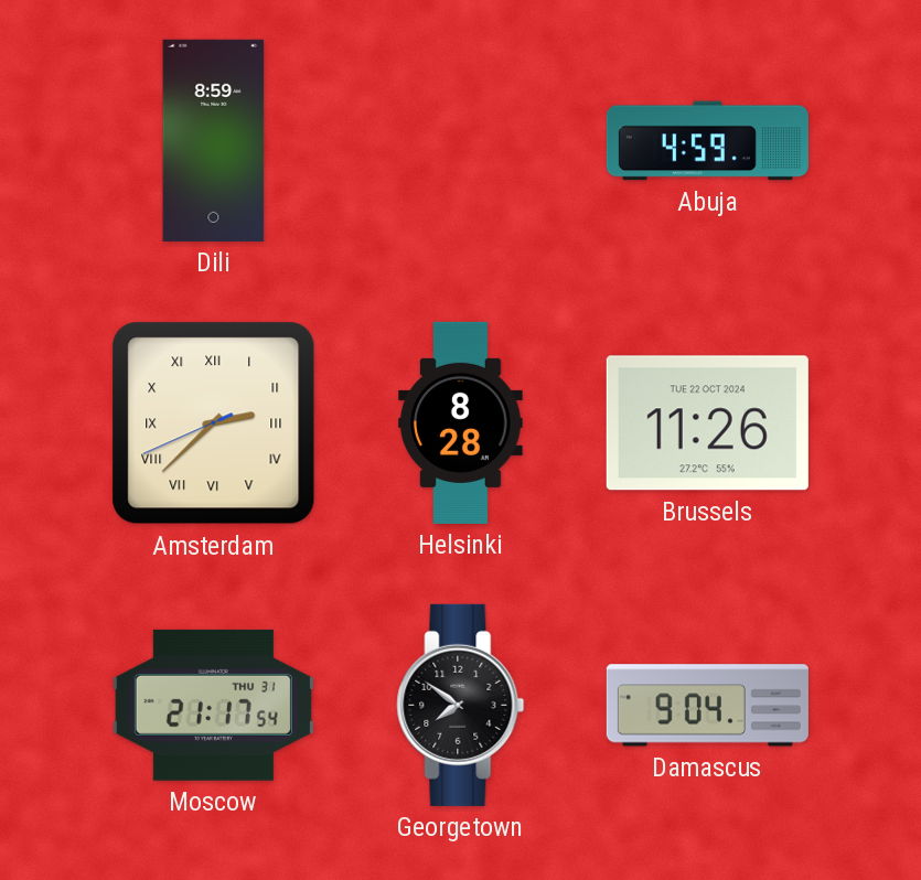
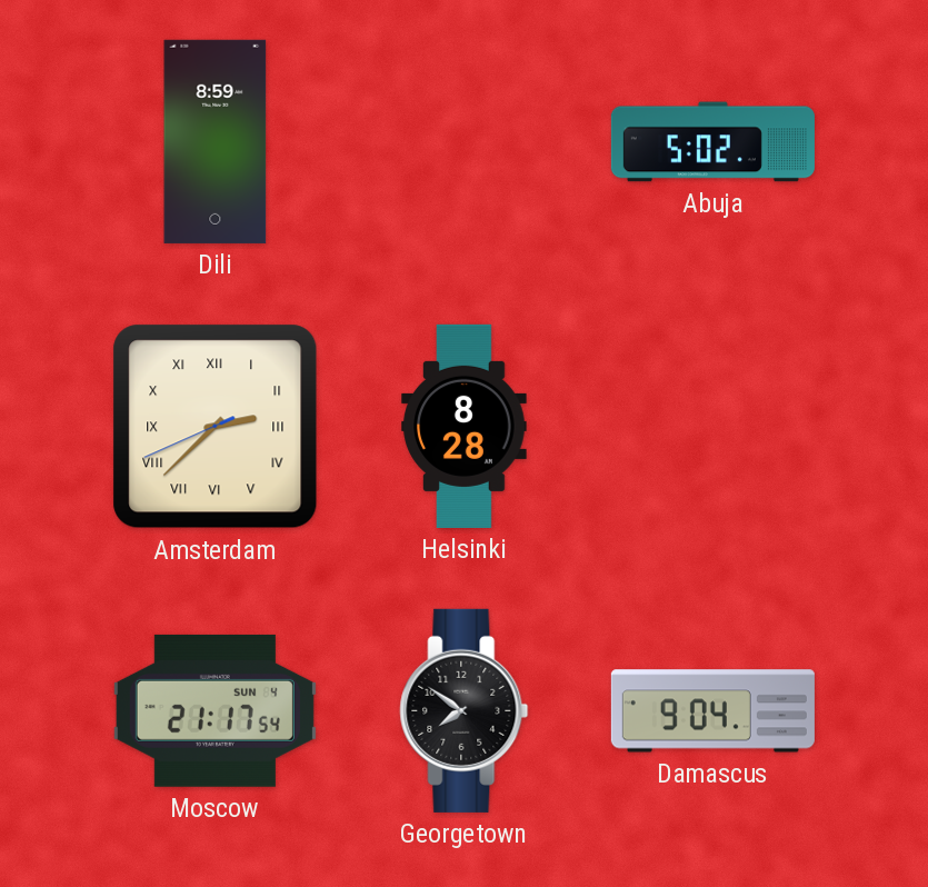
Abuja: 4:59 -> 5:02
Brussels: 11:26 -> none
Moscow date: THU 31 -> SUN 4
